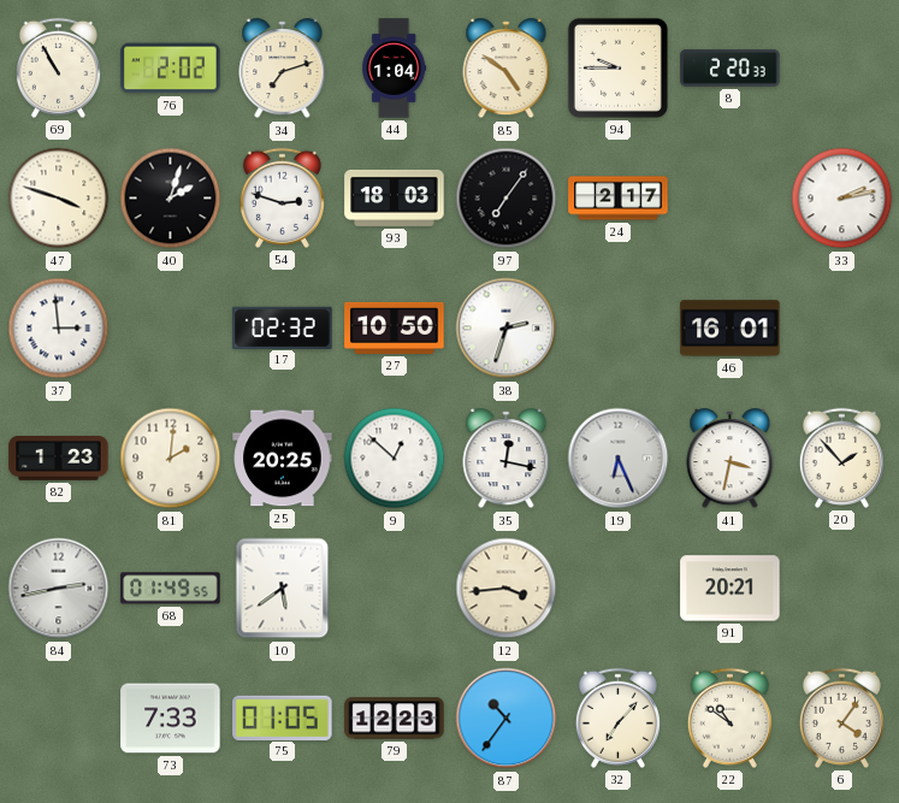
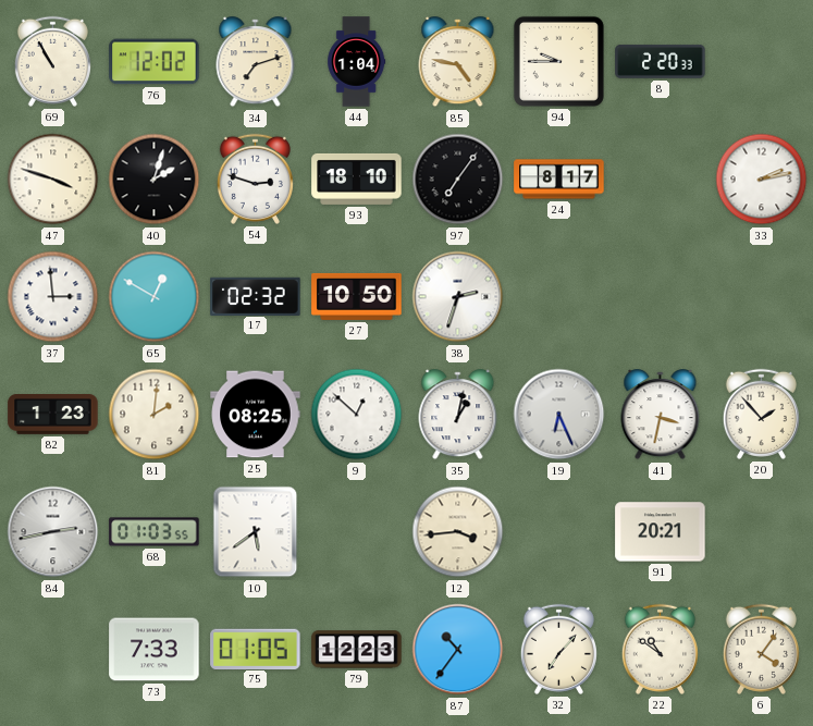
76: 2:02 -> 12:02
85: 4:51 -> 4:47
93: 18:03 -> 18:10
24: 2:17 -> 8:17
65: none -> 12:50
46: 16:01 -> none
25: 20:25 -> 08:25
35: 12:17 -> 1:02
68: 01:49 -> 01:03
